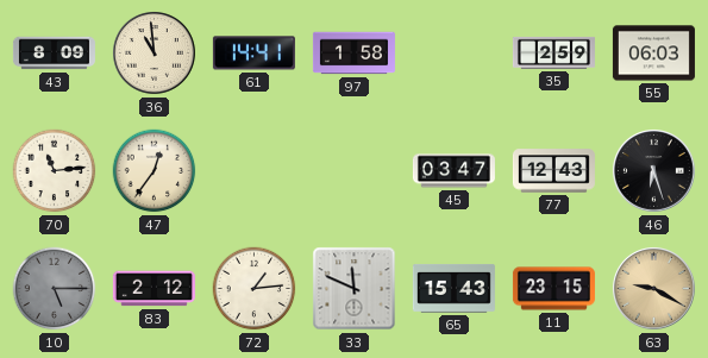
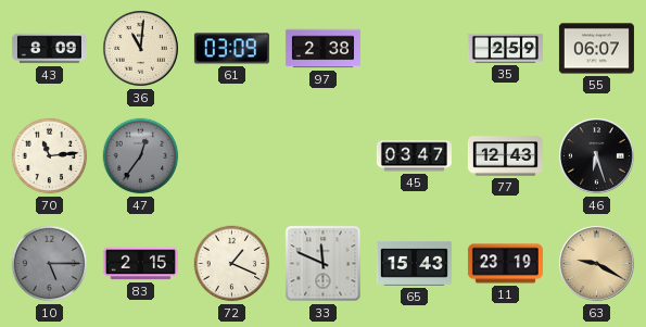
36: 10:59 -> 11:01
61: 14:41 -> 03:09
97: 1:58 -> 2:38
55: 06:03 -> 06:07
47 dial: cream -> grey
83: 2:12 -> 2:15
72: 1:14 -> 1:19
11: 23:15 -> 23:19
